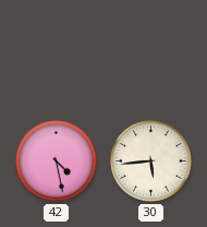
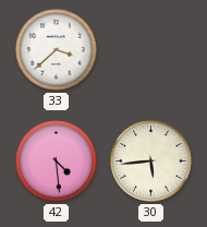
33: none -> 3:38
42: 4:28 -> 4:29
